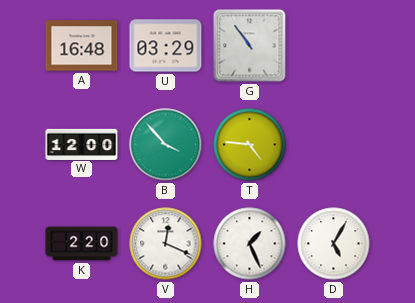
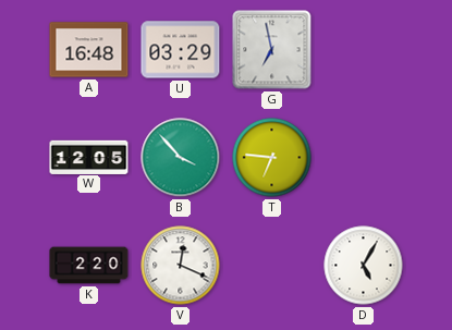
G: 10:54 -> 6:58
W: 12:00 -> 12:05
T: 4:46 -> 6:46
H: 1:26 -> none
